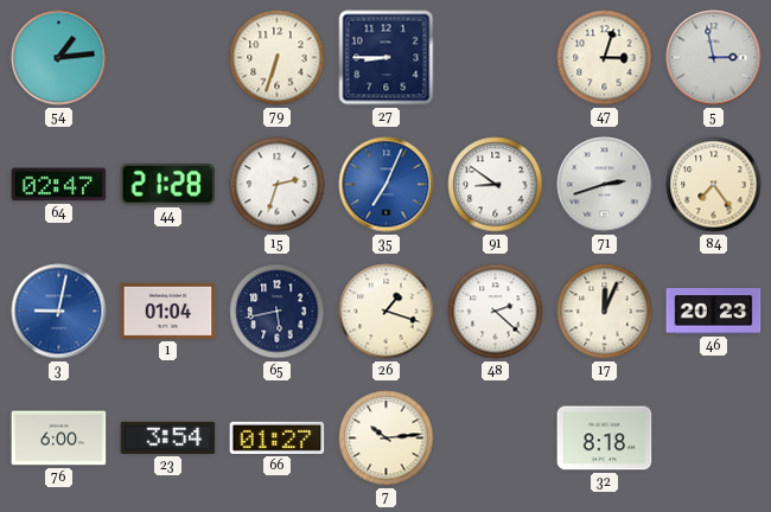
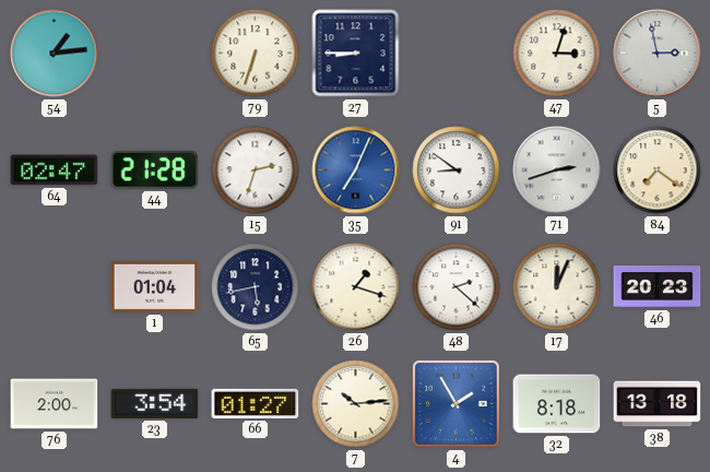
84: 7:24 -> 7:21
3: 9:02 -> none
76: 6:00 -> 2:00
4: none -> 1:55
38: none -> 13:18
